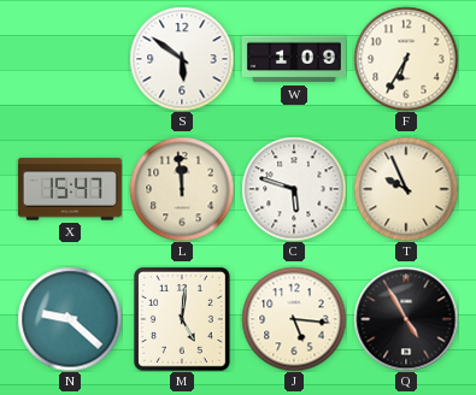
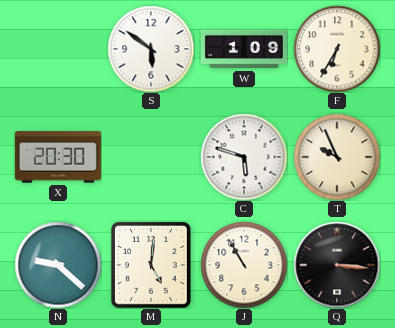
X: 15:47 -> 20:30
L: 11:59 -> none
J: 5:16 -> 10:55
Q: 4:55 -> 3:16
